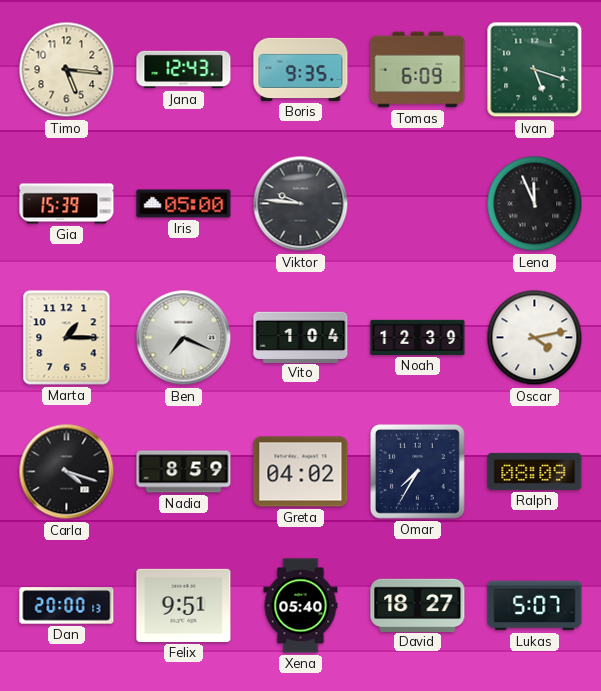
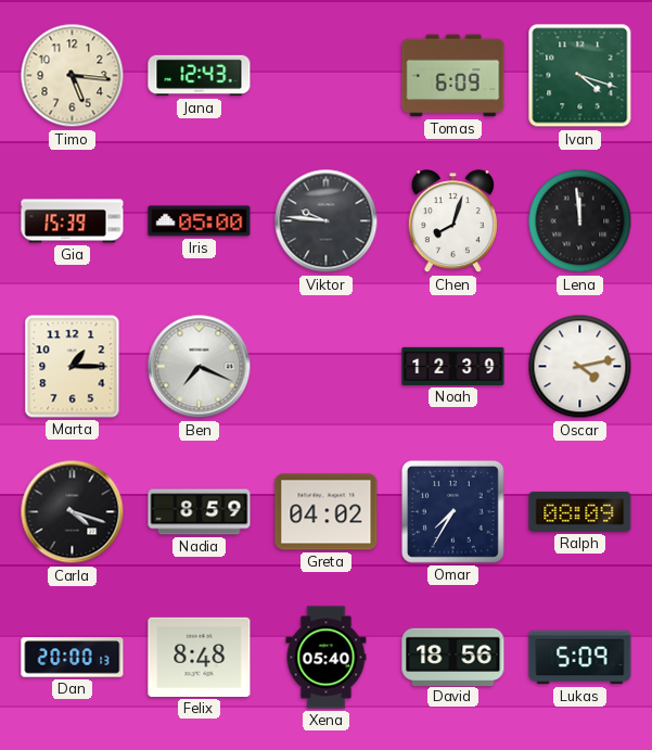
Boris: 9:35 -> none
Ivan: 5:18 -> 4:18
Chen: none -> 8:03
Lena: 11:56 -> 11:59
Vito: 1:04 -> none
Felix: 9:51 -> 8:48
David: 18:27 -> 18:56
Lukas: 5:07 -> 5:09
